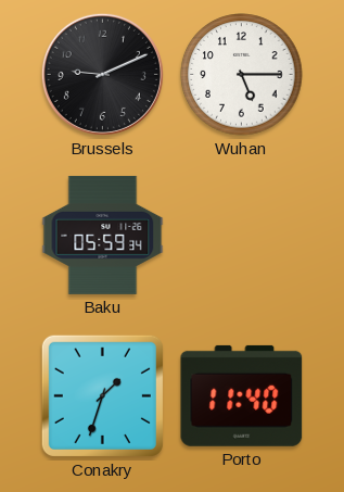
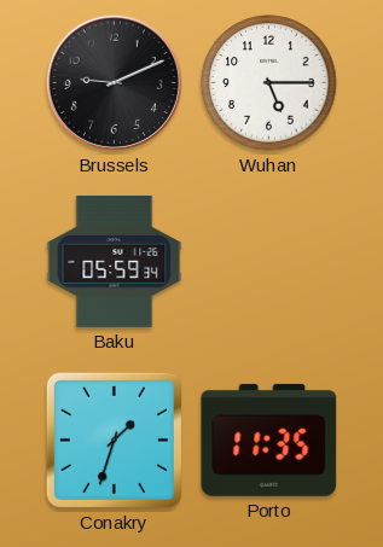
Porto: 11:40 -> 11:35
